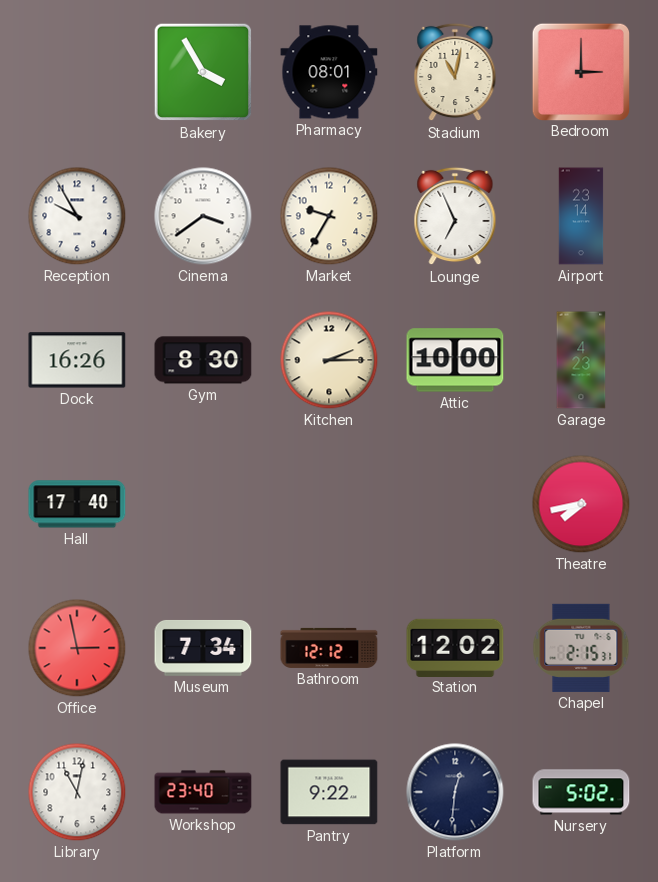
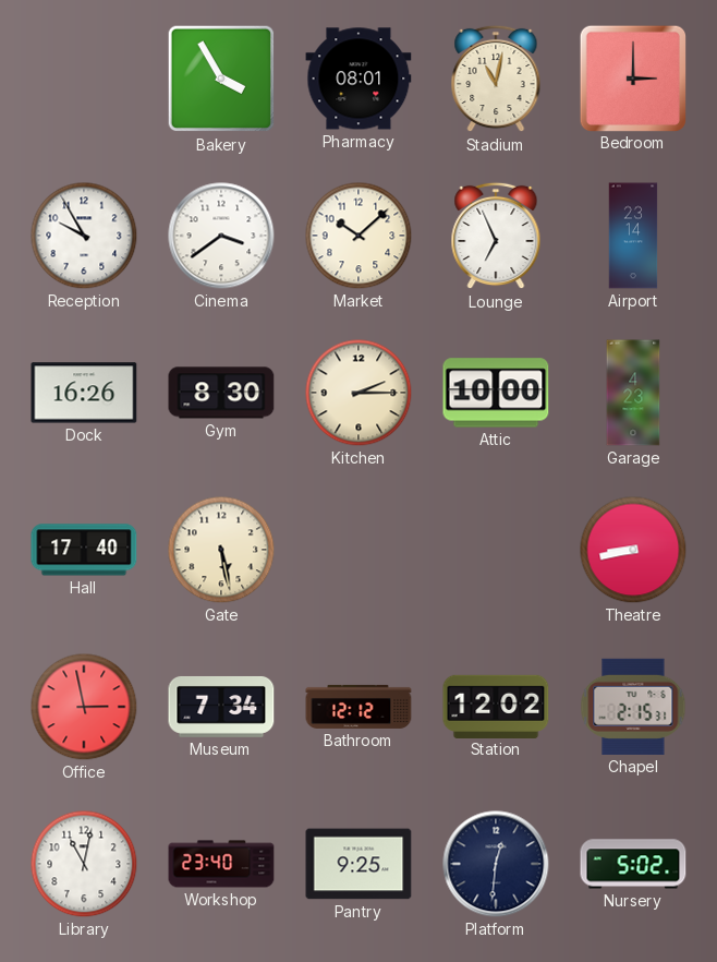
Market: 9:35 -> 10:08
Gate: none -> 5:28
Theatre: 7:43 -> 8:43
Pantry: 9:22 -> 9:25
